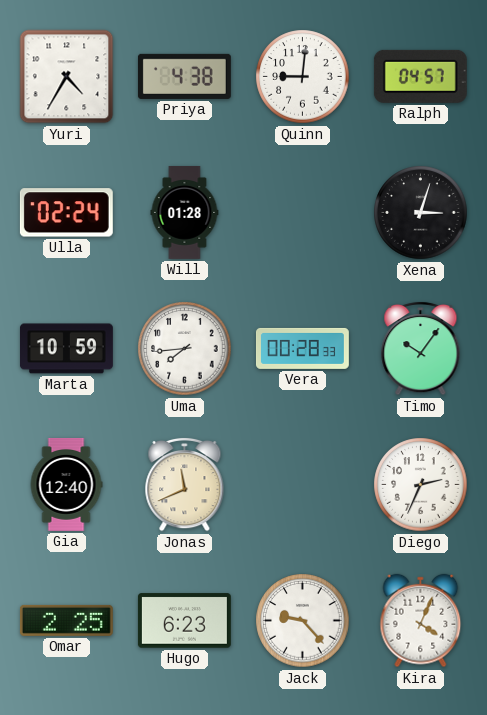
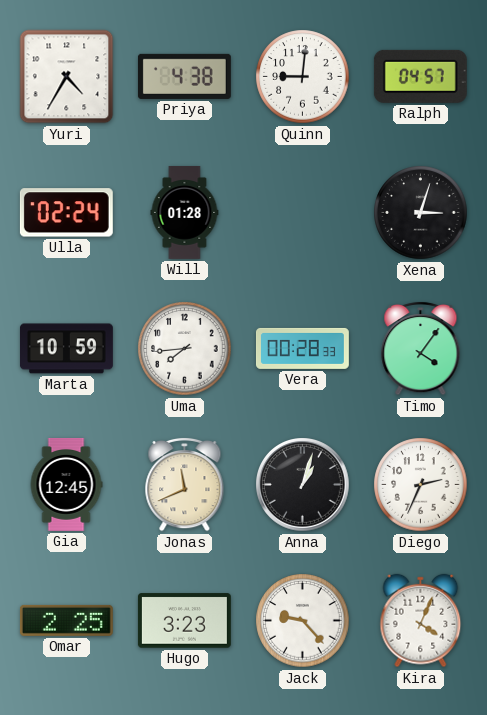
Timo: 10:06 -> 4:06
Gia: 12:40 -> 12:45
Anna: none -> 1:03
Hugo: 6:23 -> 3:23
